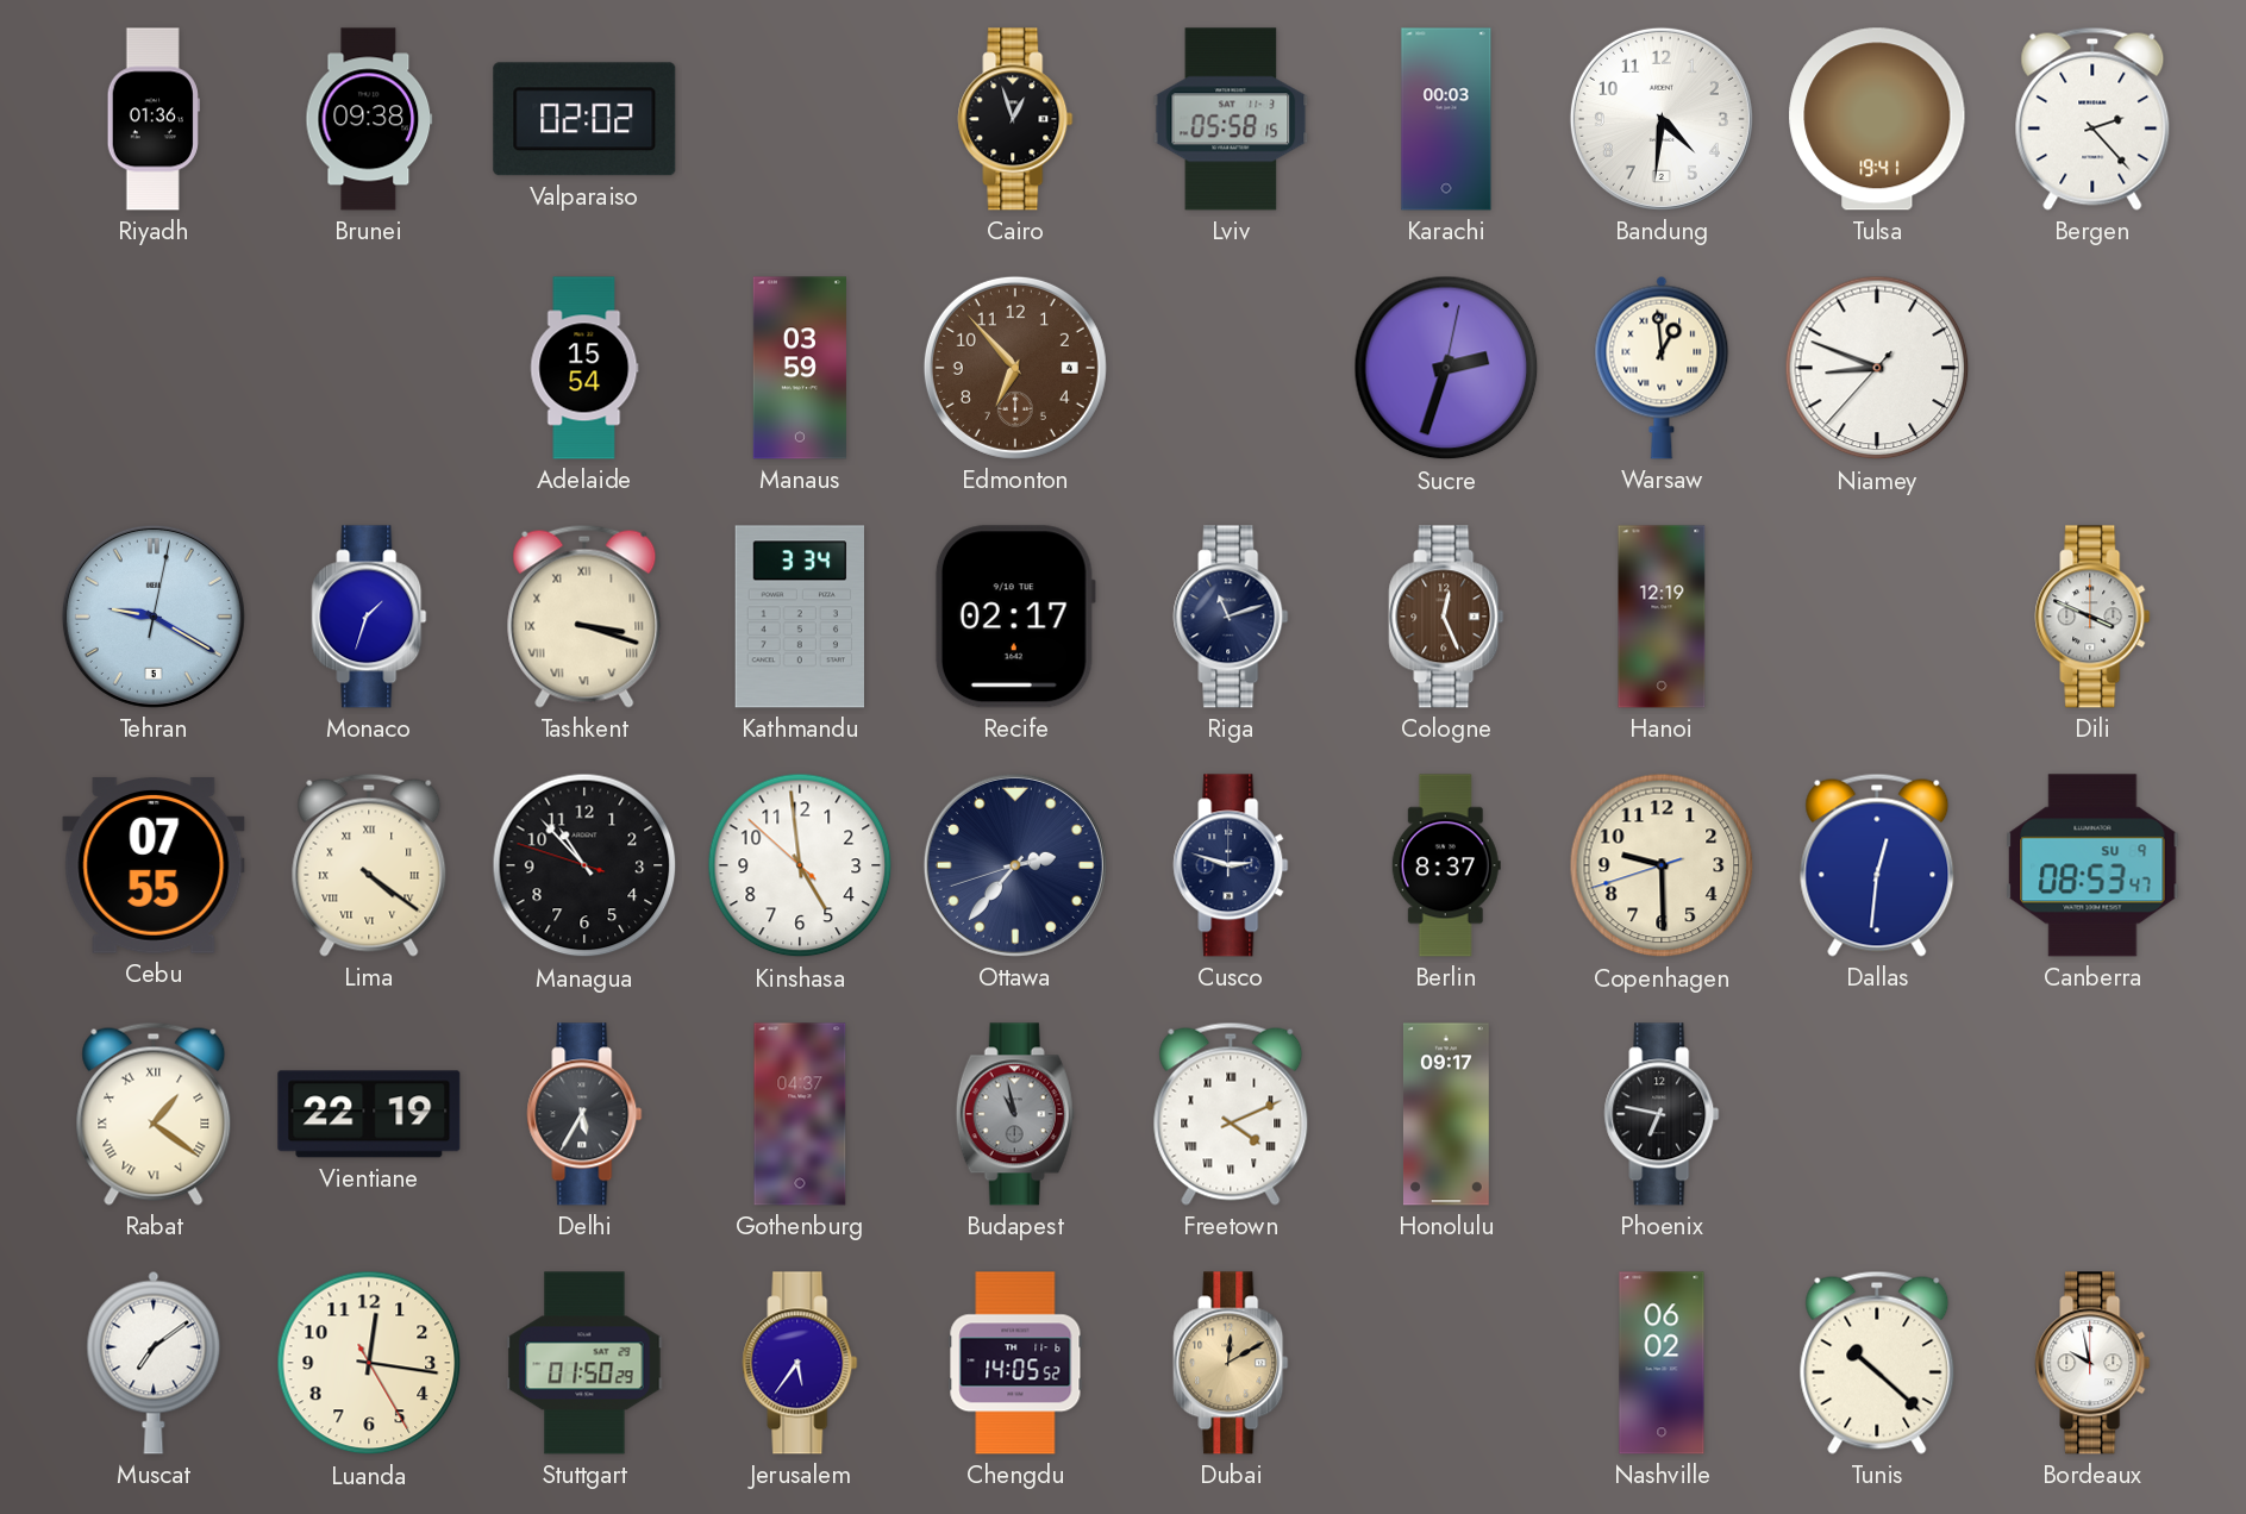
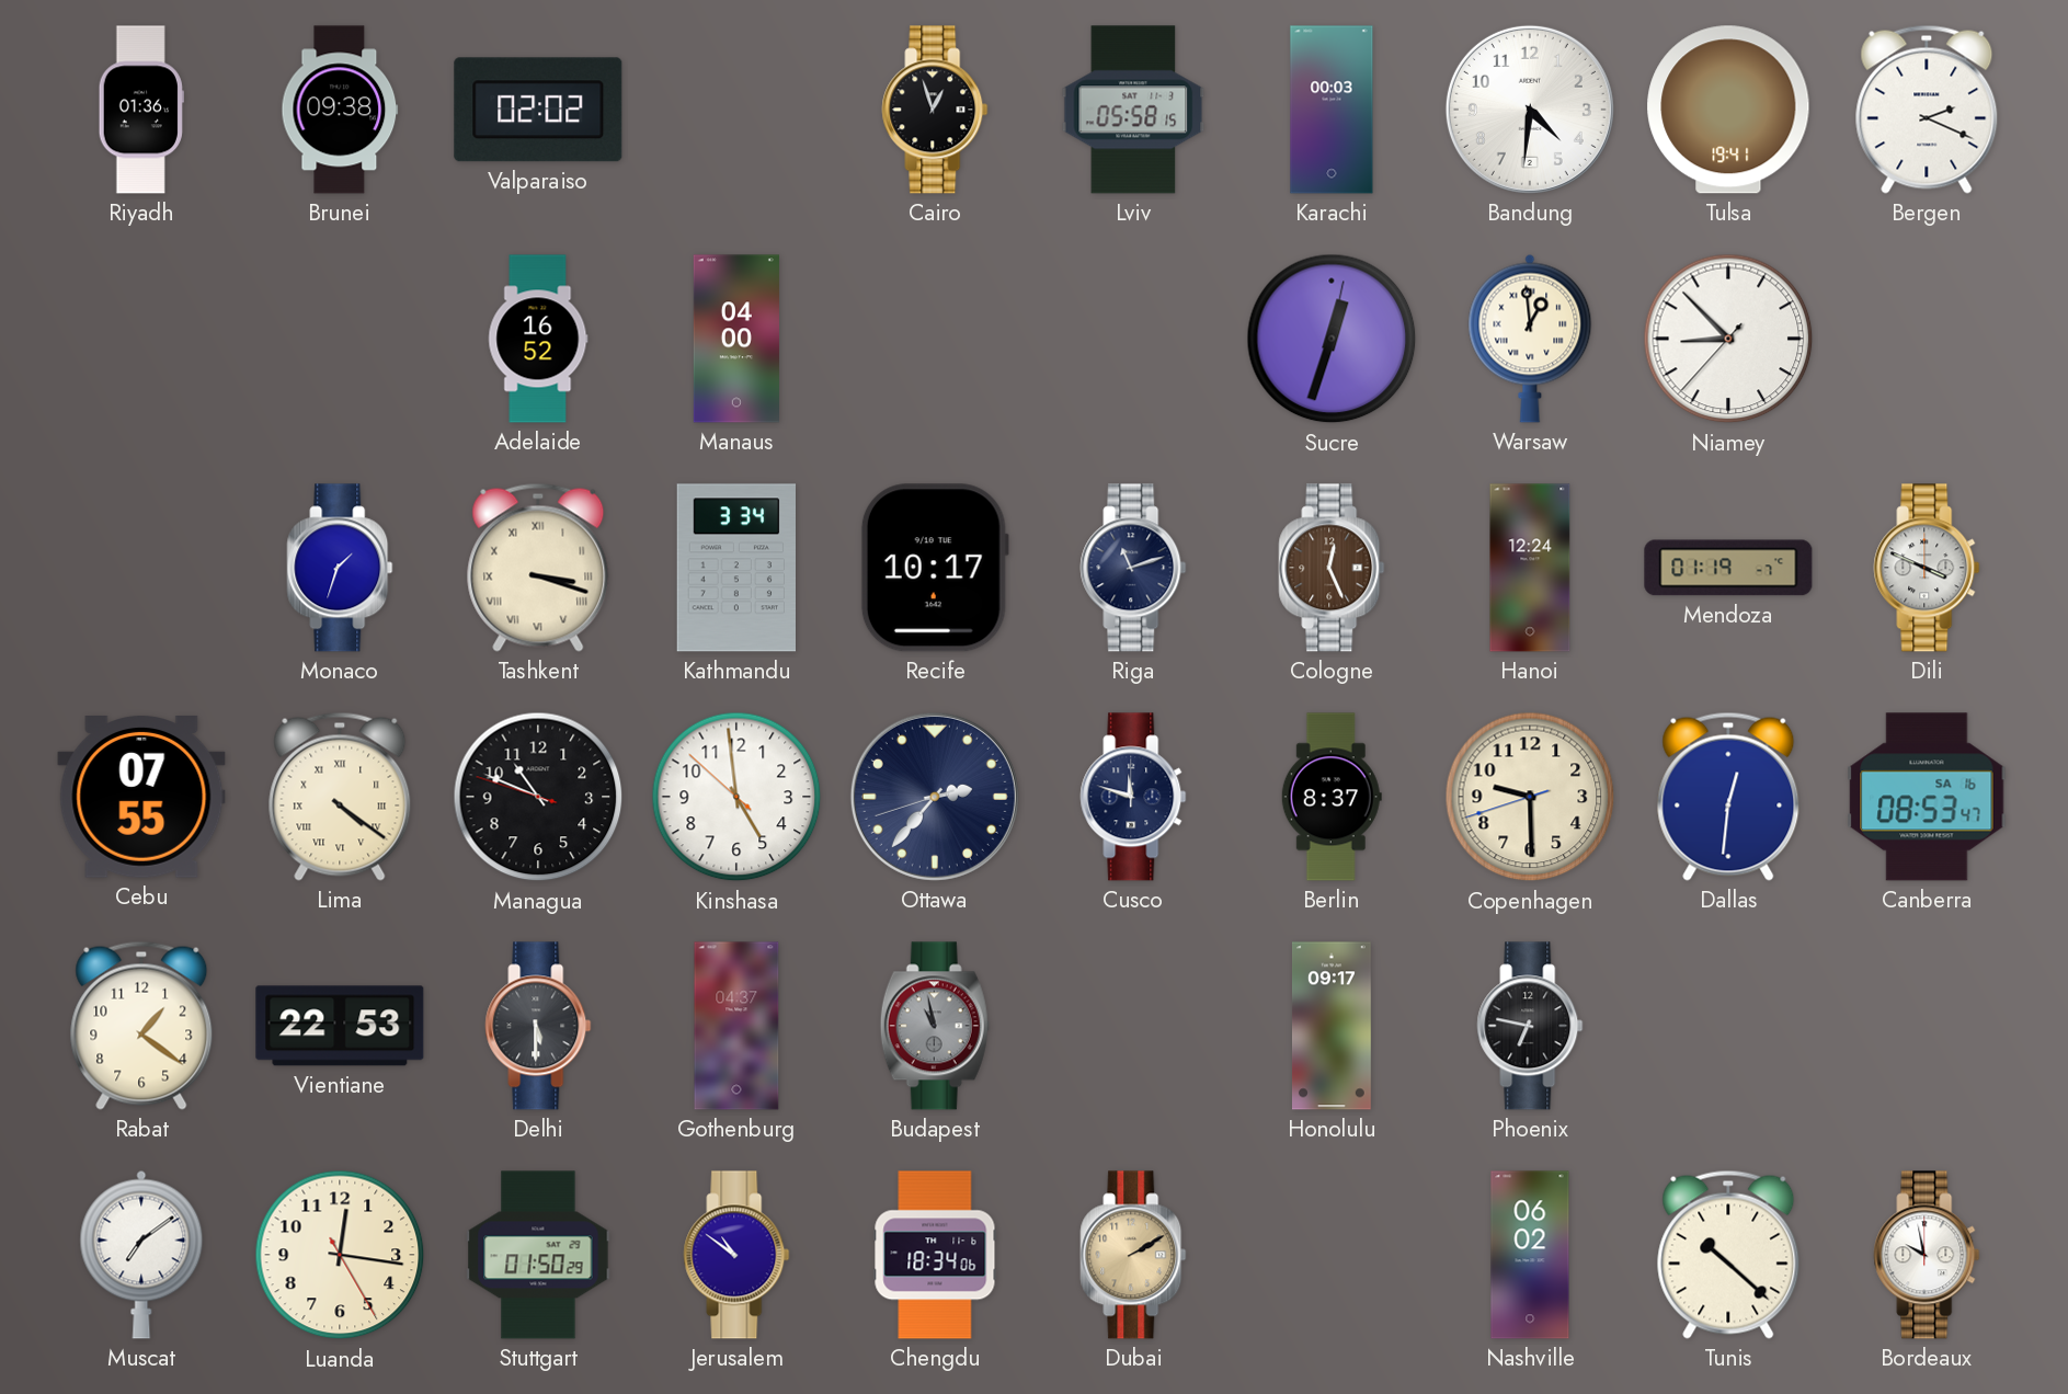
Bergen: 2:23 -> 2:19
Adelaide: 15:54 -> 16:52
Manaus: 03:59 -> 04:00
Edmonton: 6:53 -> none
Sucre: 2:33 -> 12:33
Niamey: 8:48 -> 8:52
Tehran: 9:20 -> none
Recife: 02:17 -> 10:17
Hanoi: 12:19 -> 12:24
Mendoza: none -> 01:19
Managua: 10:52 -> 10:48
Cusco: 2:48 -> 11:48
Canberra date: SU 9 -> SA 16
Rabat numerals: Roman -> Arabic
Vientiane: 22:19 -> 22:53
Delhi: 5:35 -> 5:30
Freetown: 4:11 -> none
Jerusalem: 5:36 -> 10:51
Chengdu: 14:05 -> 18:34
Dubai: 12:10 -> 2:10
